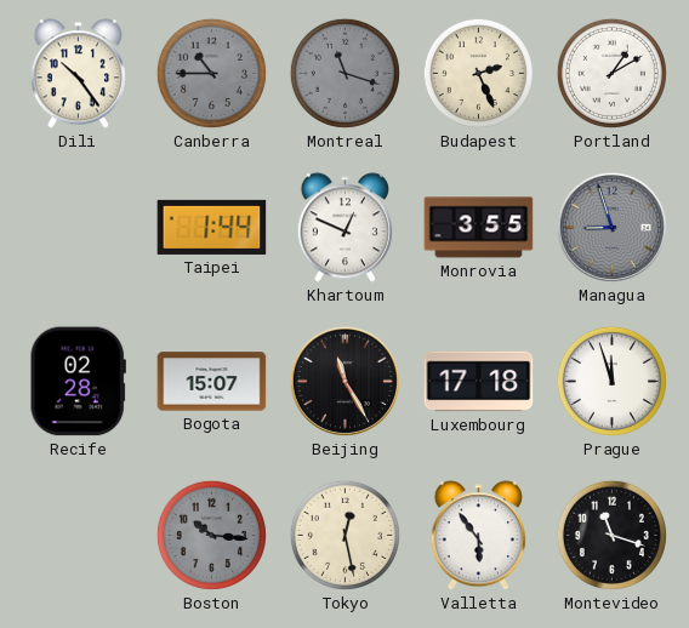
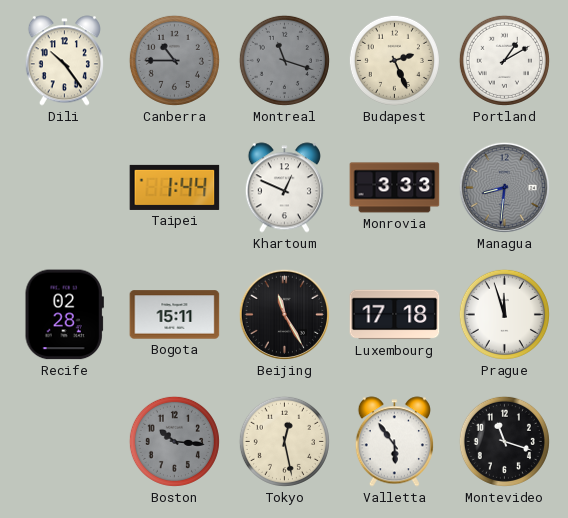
Monrovia: 3:55 -> 3:33
Managua: 8:57 -> 8:31
Bogota: 15:07 -> 15:11
